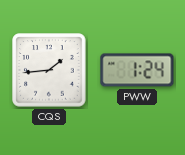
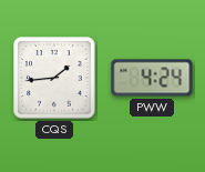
PWW: 1:24 -> 4:24
